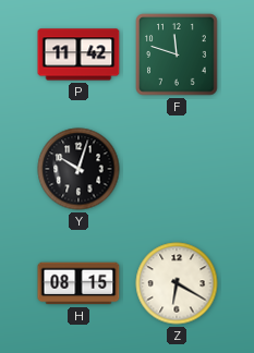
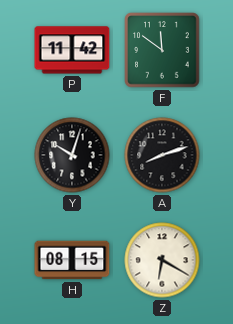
F: 11:48 -> 11:51
A: none -> 8:12
